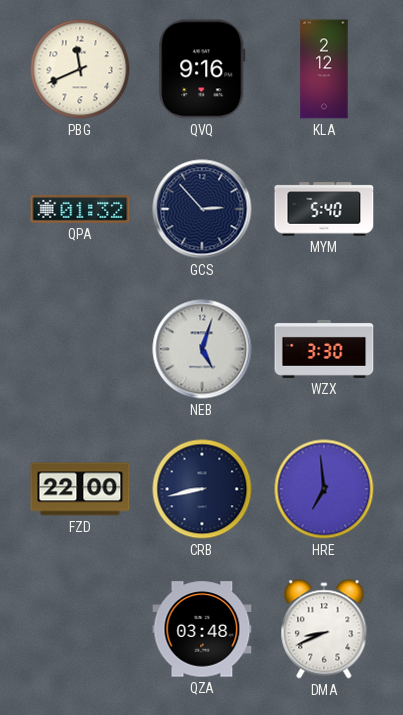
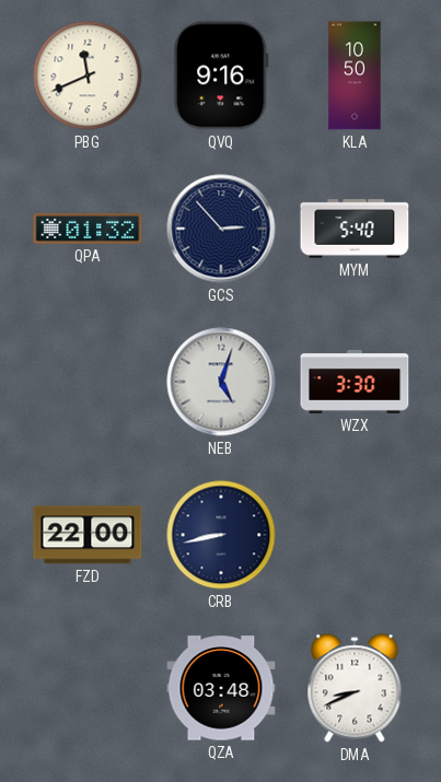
KLA: 2:12 -> 10:50
HRE: 6:59 -> none
